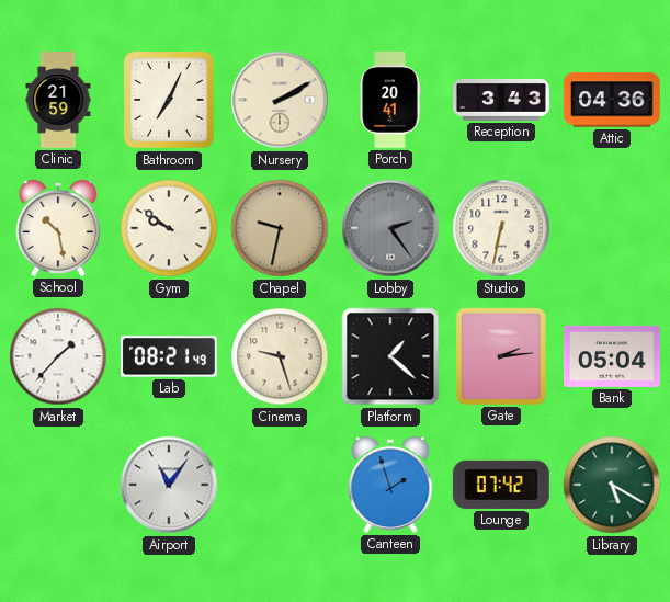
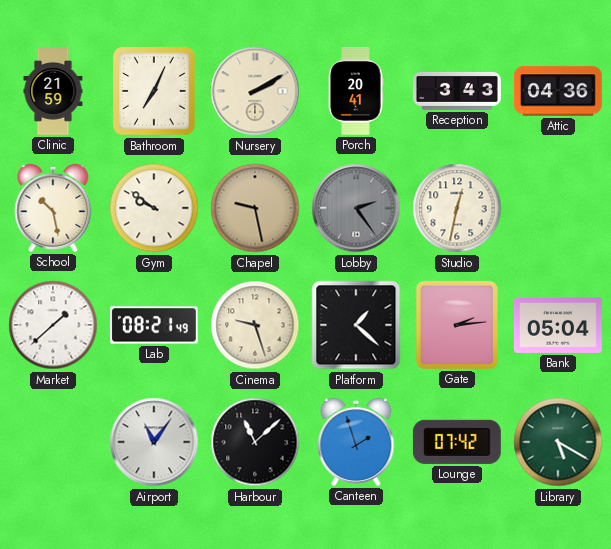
Chapel: 9:32 -> 9:28
Studio: 6:32 -> 12:32
Market: 1:37 -> 1:38
Harbour: none -> 11:08
